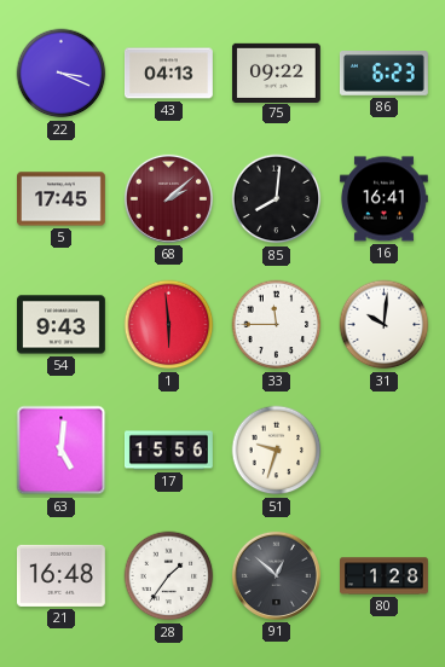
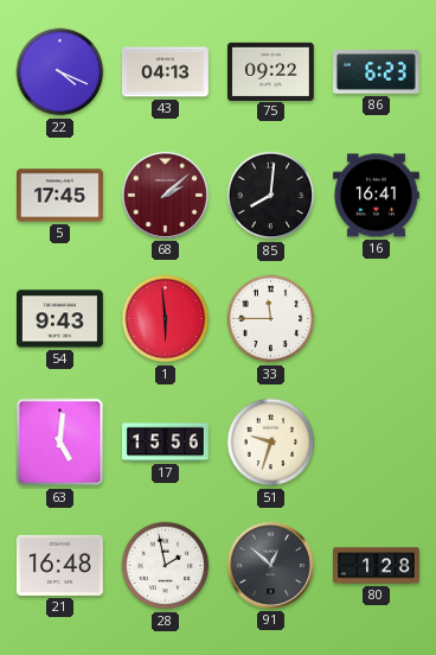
22: 3:19 -> 4:19
31: 10:01 -> none
28: 1:36 -> 1:58
